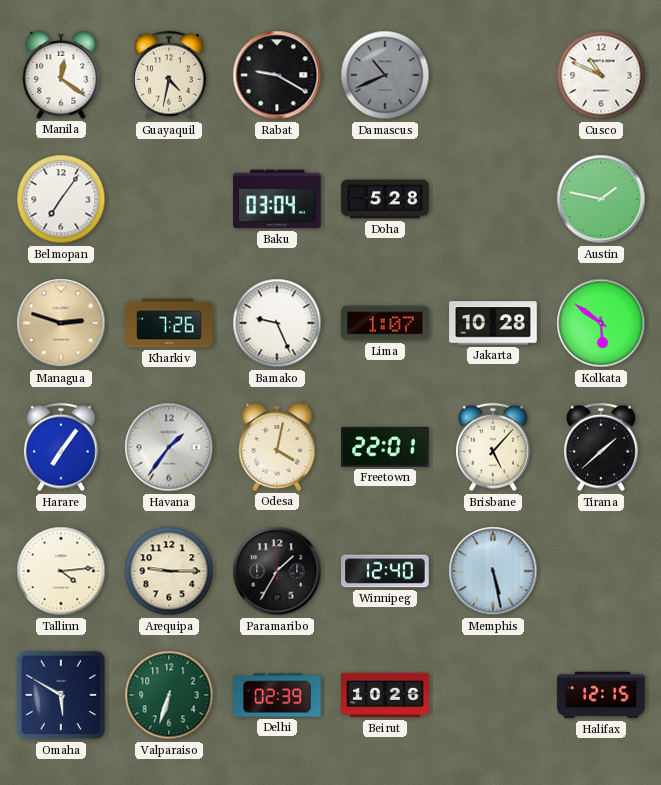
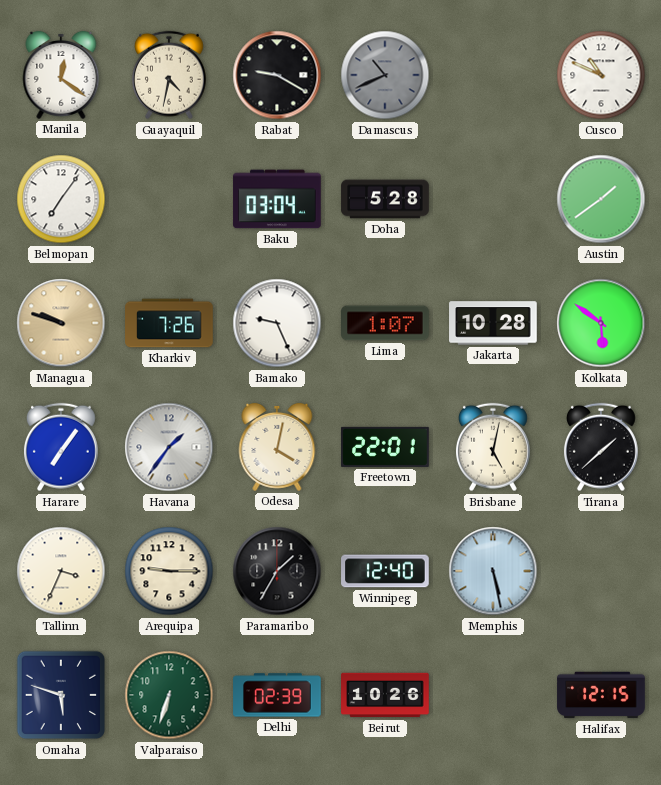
Austin: 1:47 -> 1:39
Managua: 2:48 -> 9:48
Brisbane: 5:07 -> 5:02
Tallinn: 4:14 -> 3:34
Omaha: 5:50 -> 5:48
